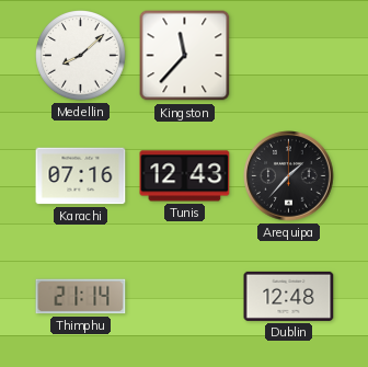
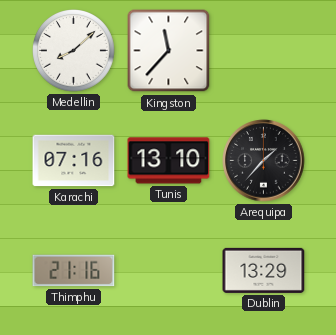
Tunis: 12:43 -> 13:10
Thimphu: 21:14 -> 21:16
Dublin: 12:48 -> 13:29
